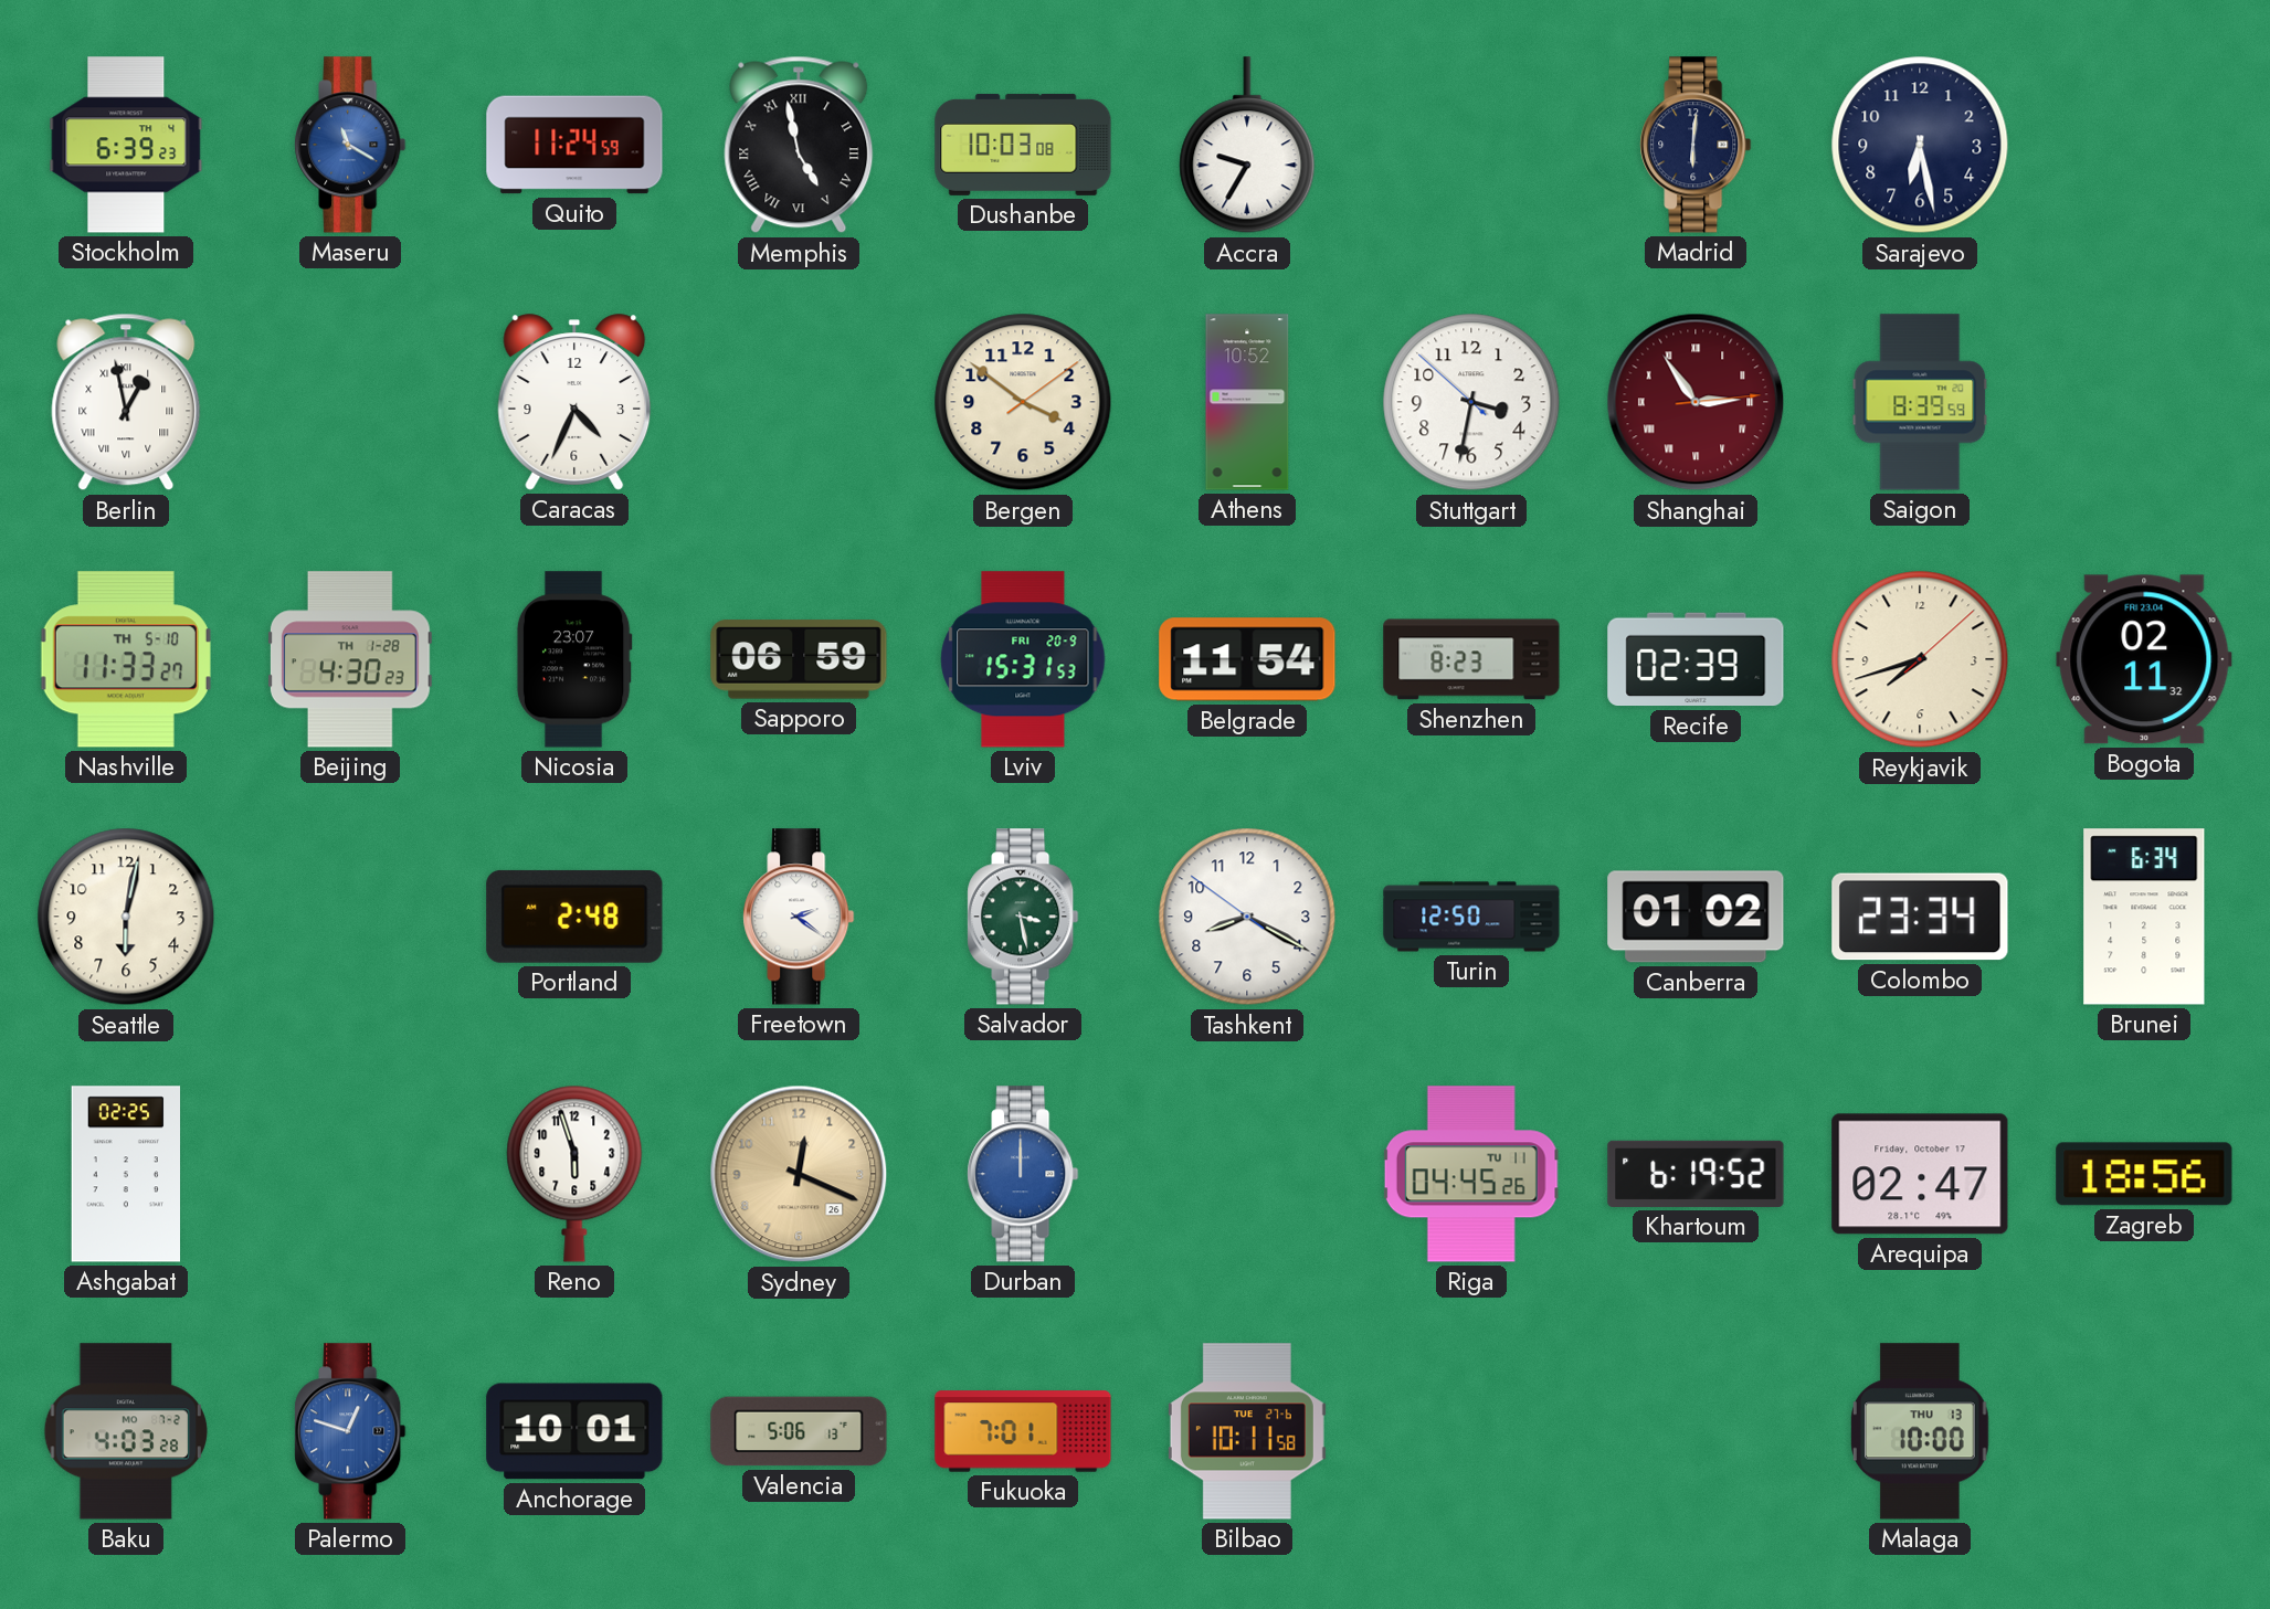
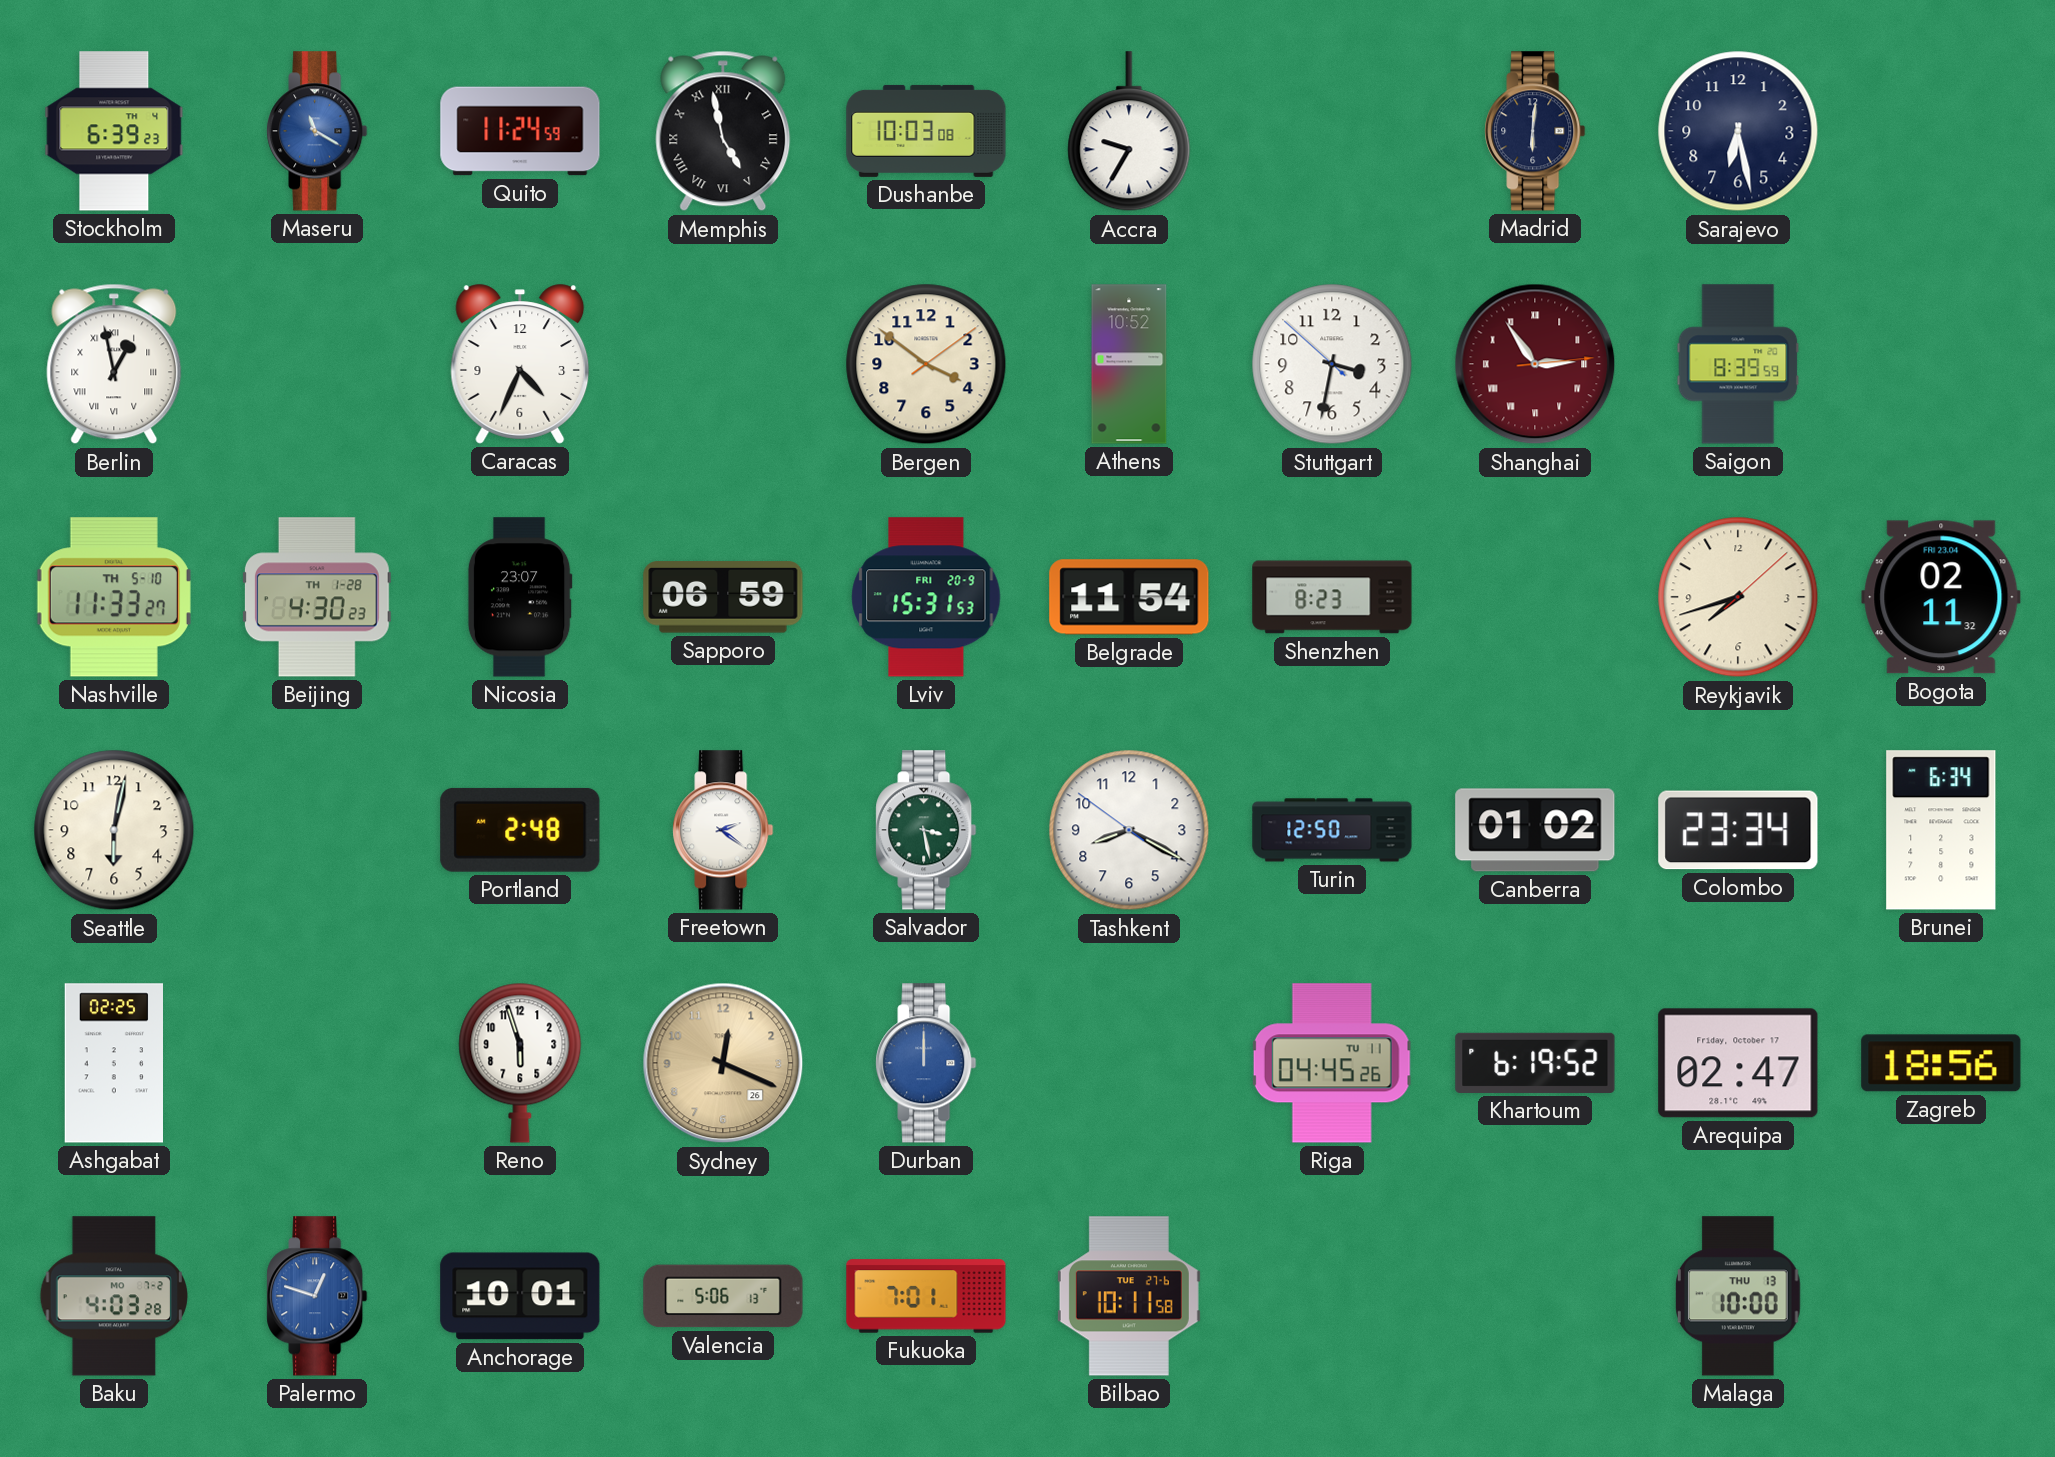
Recife: 02:39 -> none
